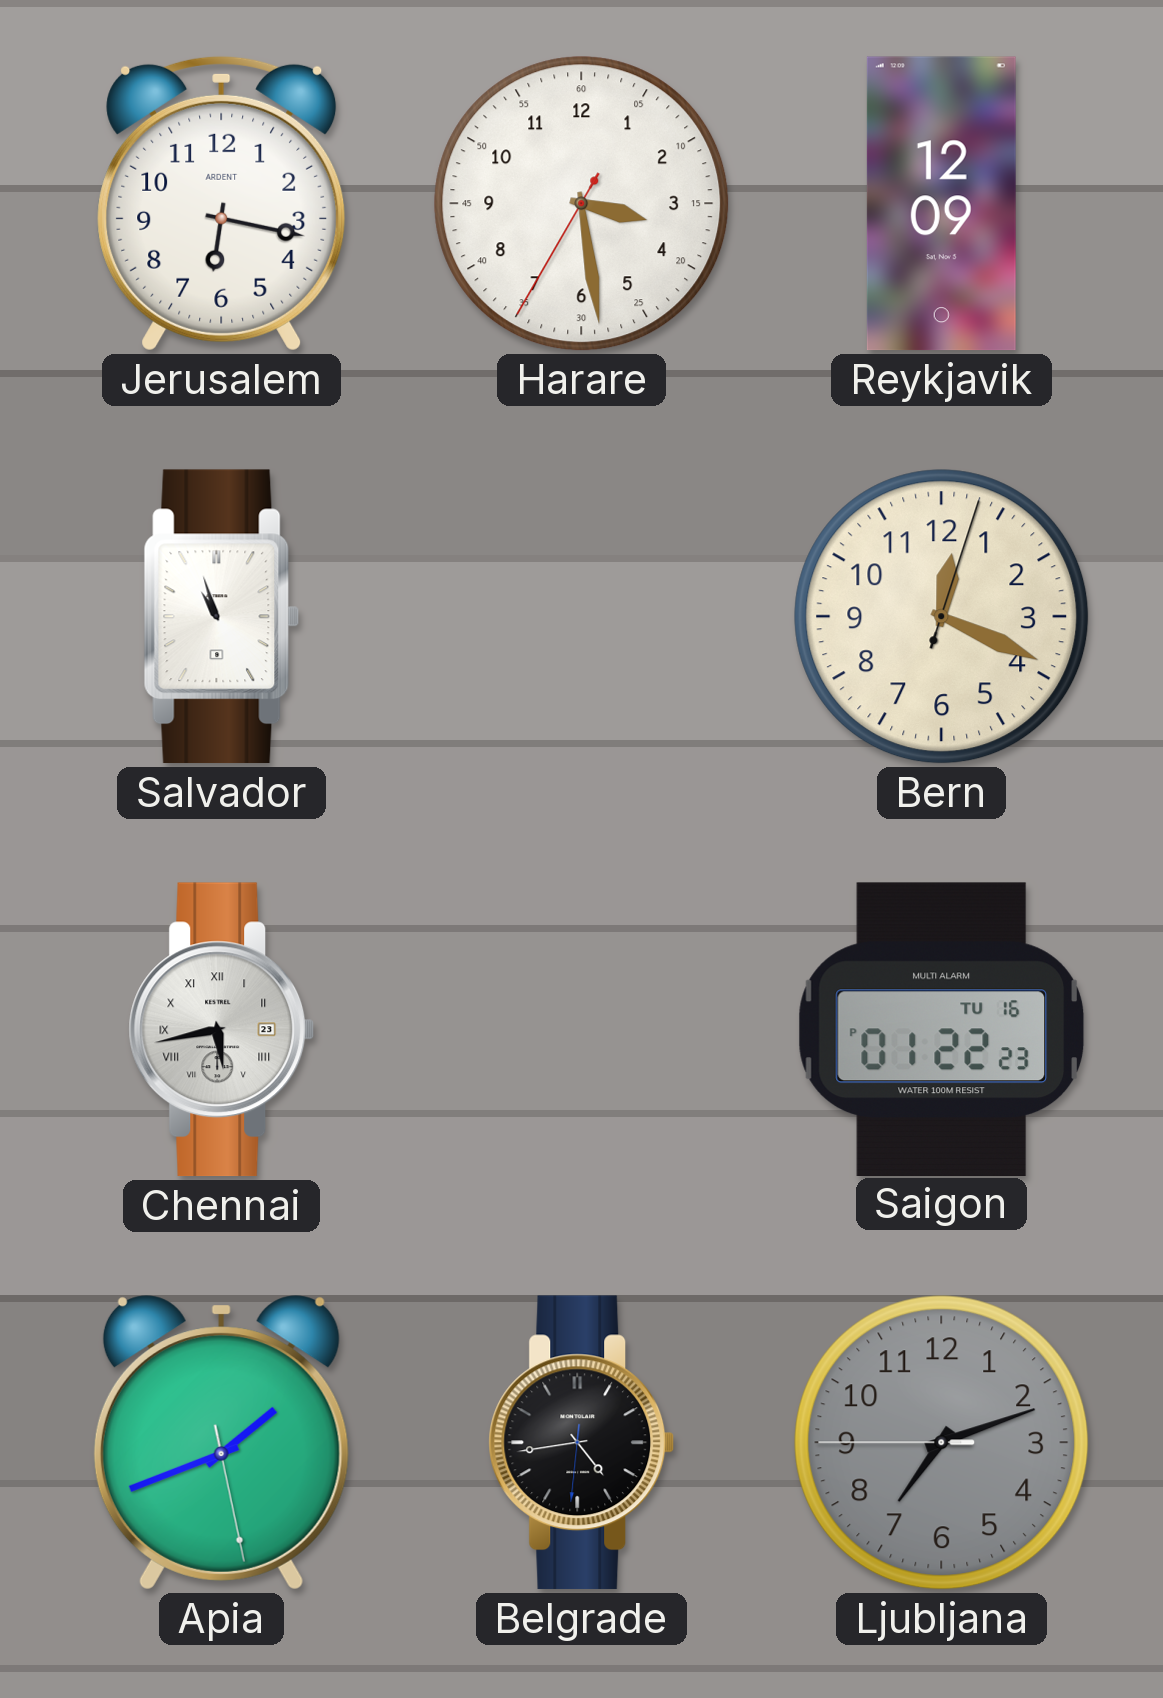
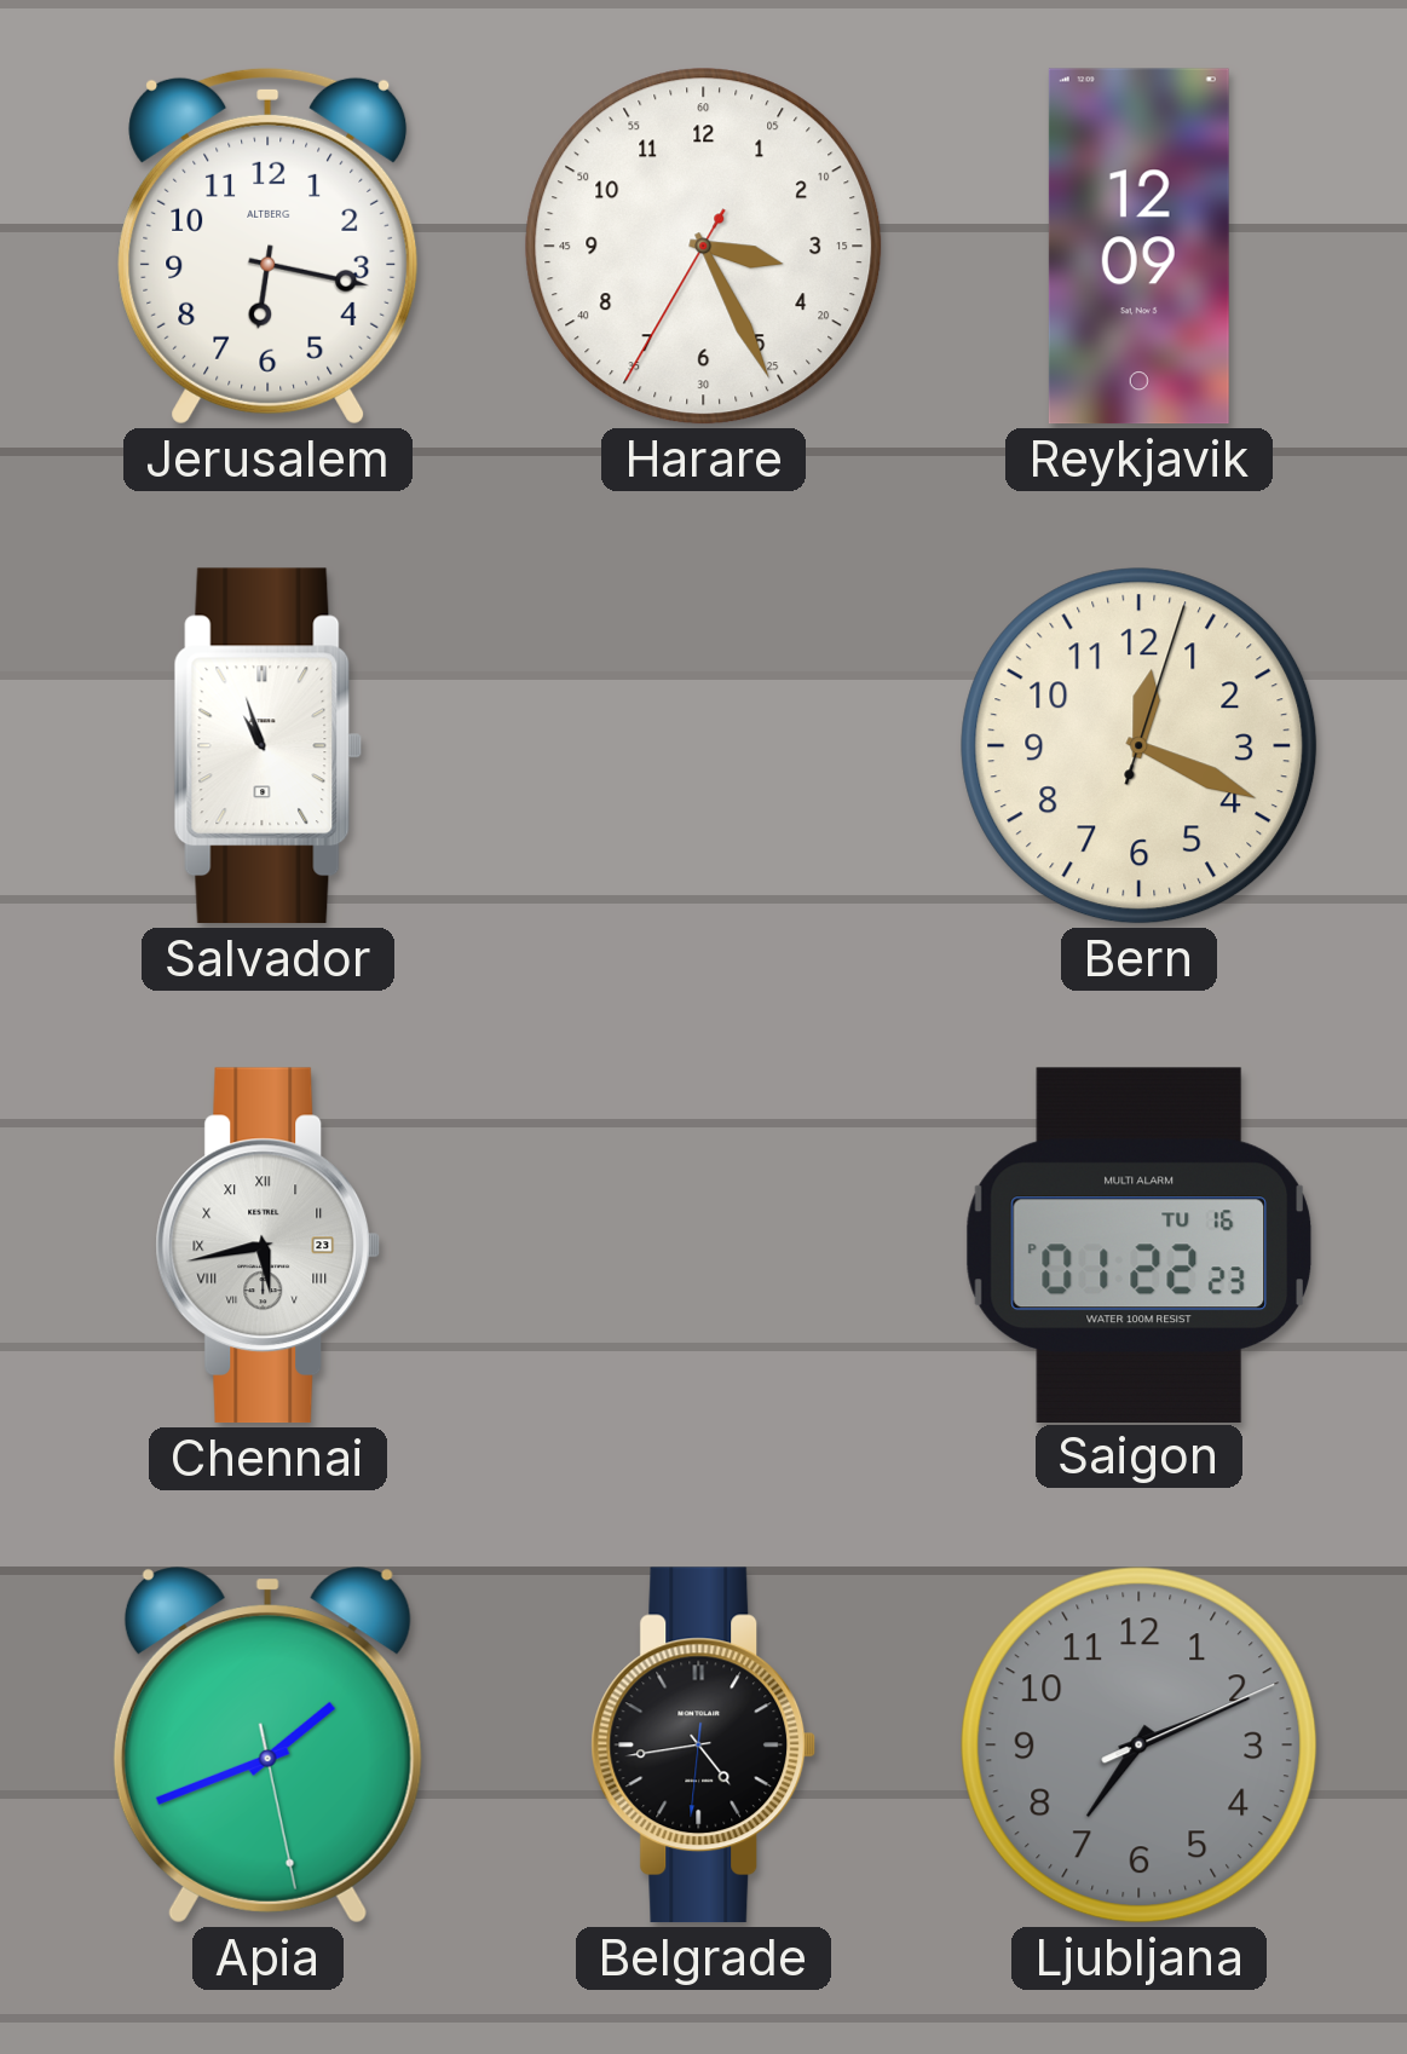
Jerusalem brand: ARDENT -> ALTBERG
Harare: 3:28 -> 3:25
Ljubljana: 7:11:45 -> 7:11:11
